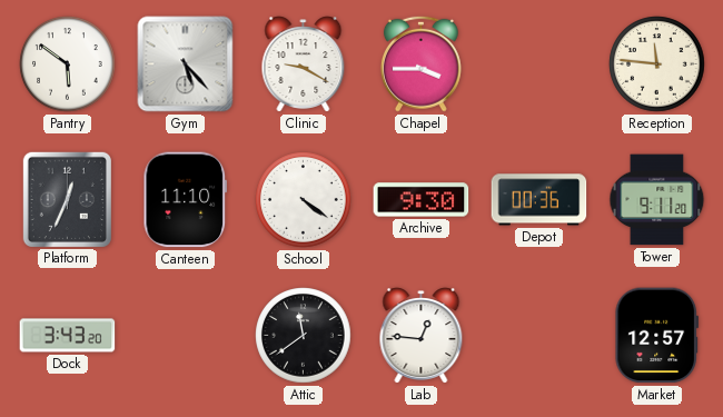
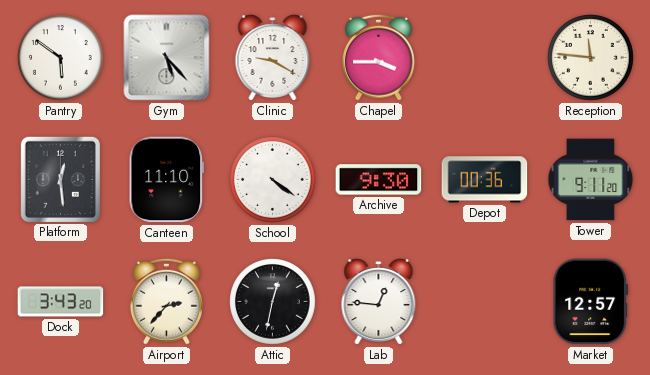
Platform: 12:34 -> 12:29
Airport: none -> 2:37
Attic: 11:39 -> 12:32
